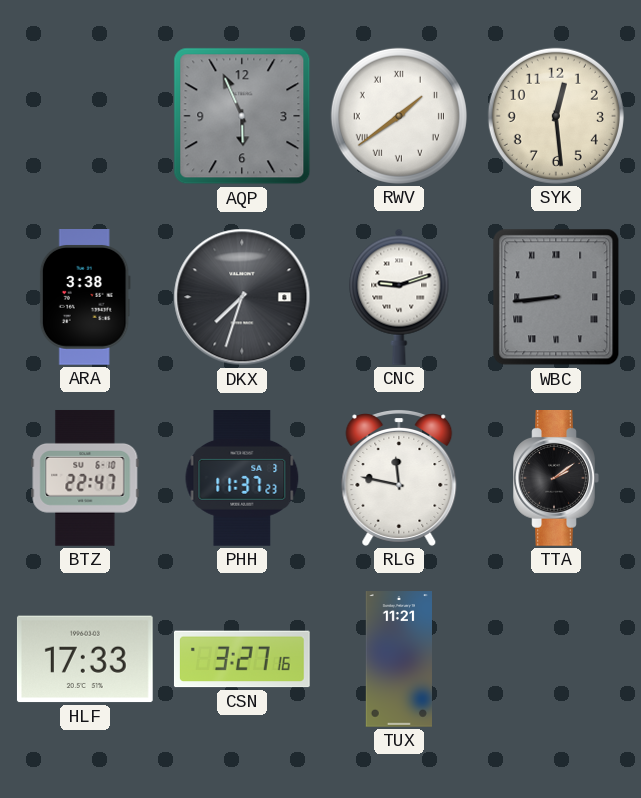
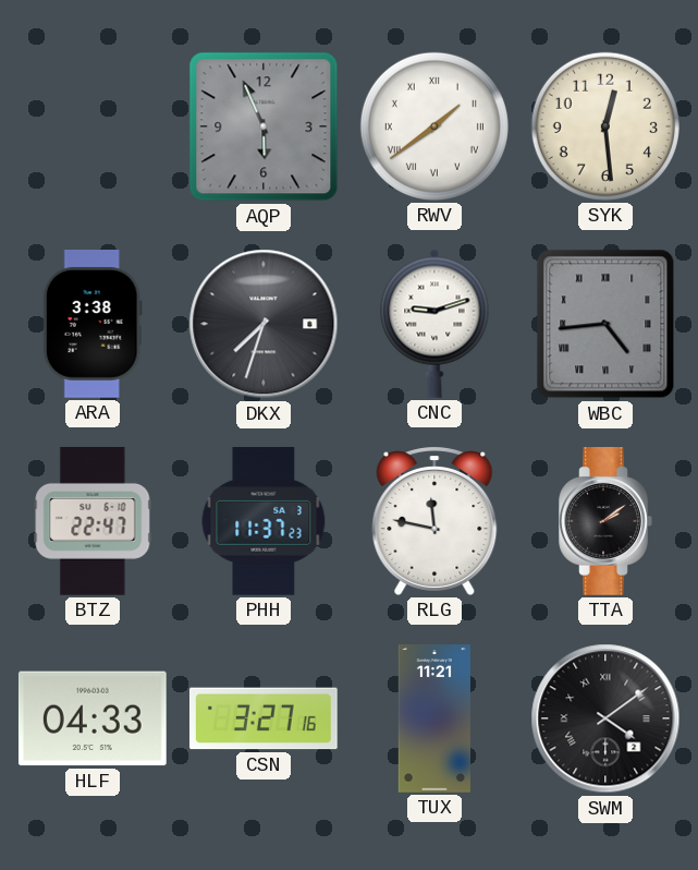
WBC: 8:44 -> 4:44
HLF: 17:33 -> 04:33
SWM: none -> 4:09
